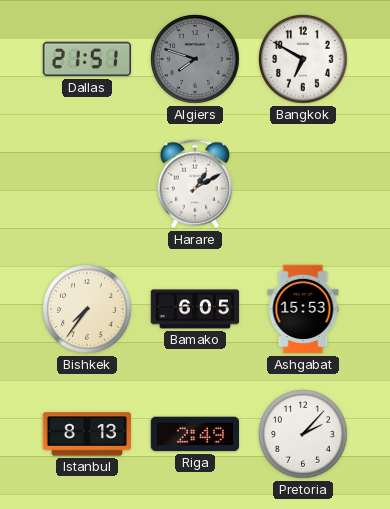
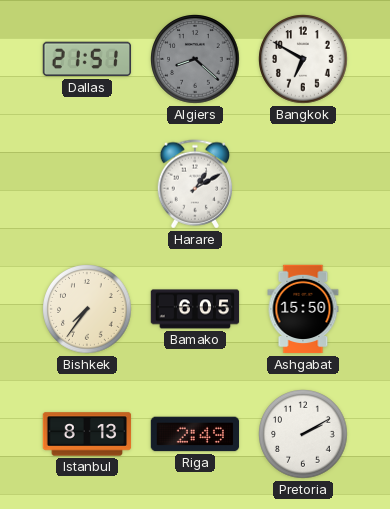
Algiers: 7:48 -> 8:22
Ashgabat: 15:53 -> 15:50
Pretoria: 2:07 -> 2:10
